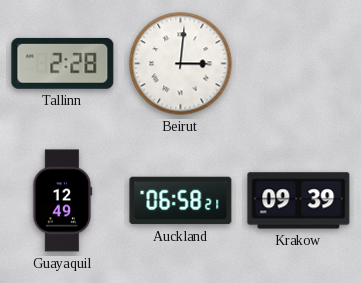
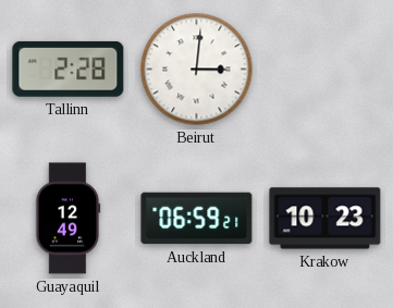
Auckland: 06:58 -> 06:59
Krakow: 09:39 -> 10:23
